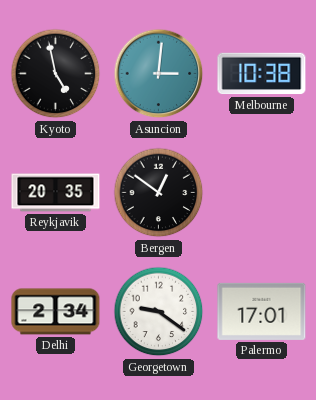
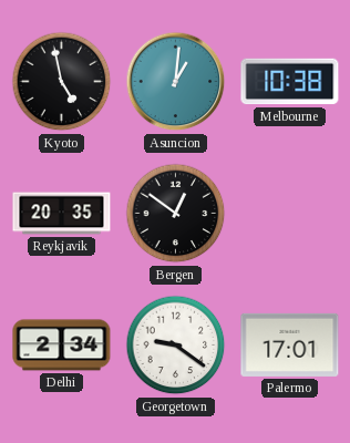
Asuncion: 3:01 -> 1:01
